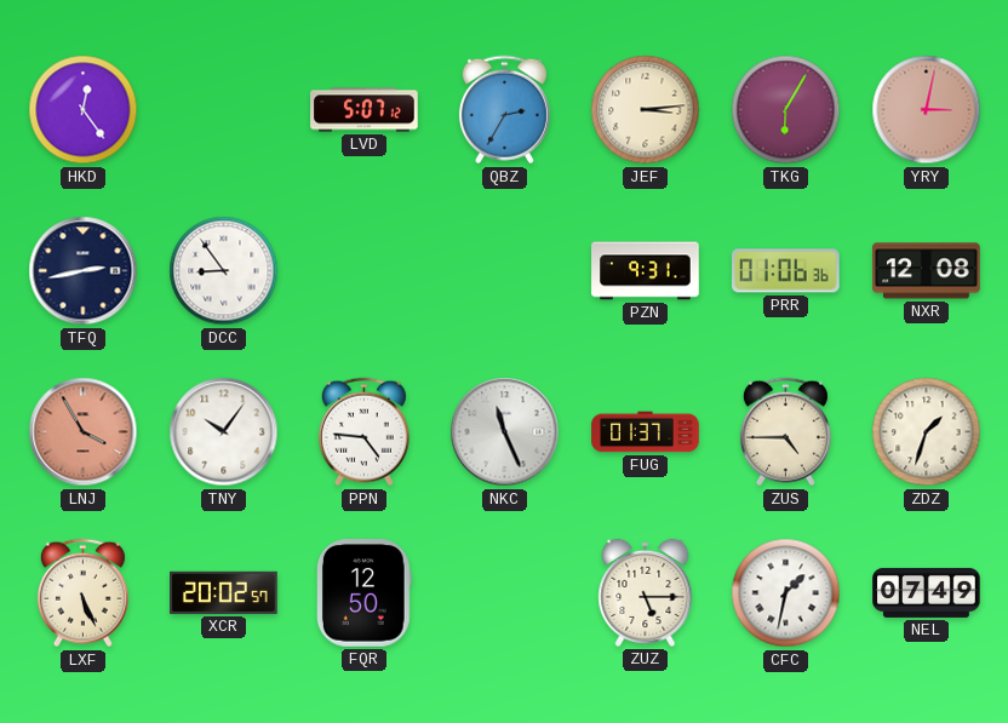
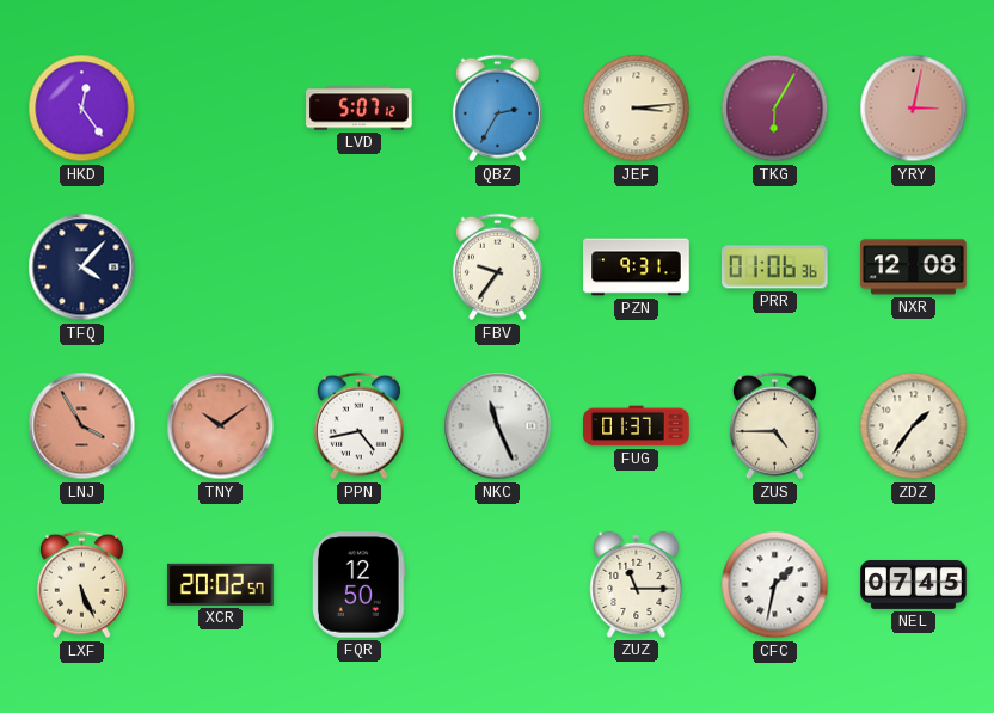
TFQ: 2:43 -> 4:07
DCC: 8:54 -> none
FBV: none -> 9:36
TNY: 10:06 -> 10:09
TNY dial: white -> salmon
PPN: 4:46 -> 4:43
ZDZ: 1:33 -> 1:36
ZUZ: 5:15 -> 11:15
NEL: 07:49 -> 07:45
